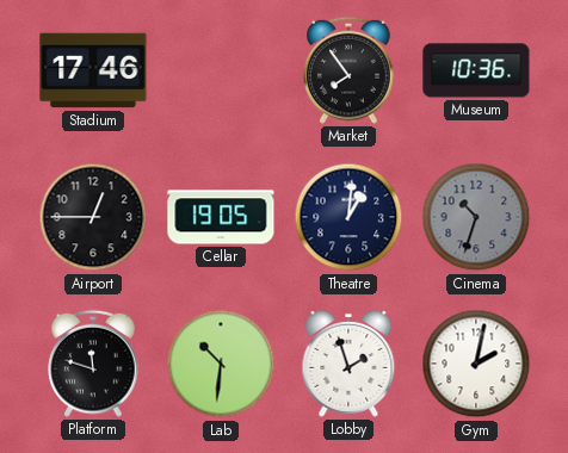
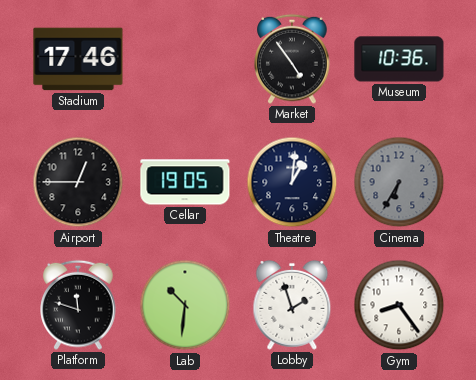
Market: 7:54 -> 4:54
Cinema: 10:33 -> 6:35
Gym: 2:02 -> 8:24
